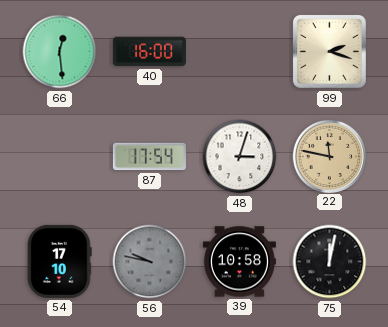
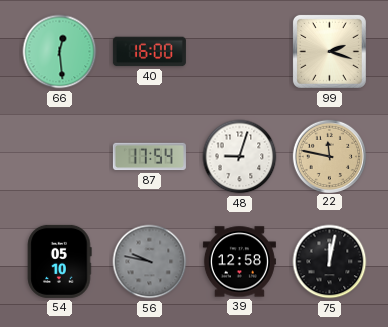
48: 3:03 -> 9:03
54: 17:10 -> 05:10
39: 10:58 -> 12:58
